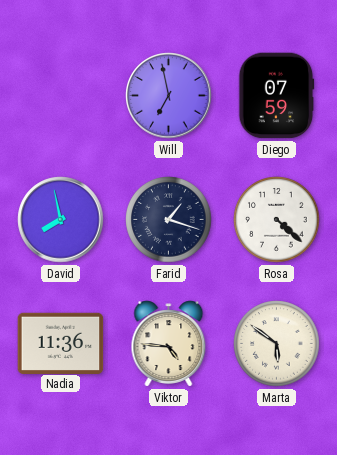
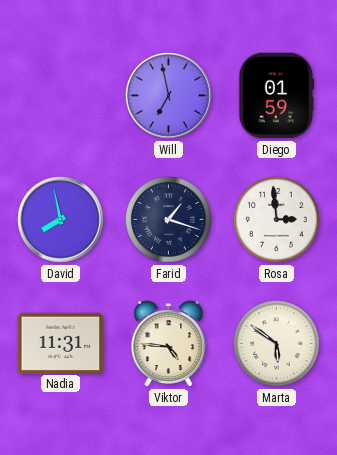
Diego: 07:59 -> 01:59
Rosa: 4:22 -> 2:59
Nadia: 11:36 -> 11:31
